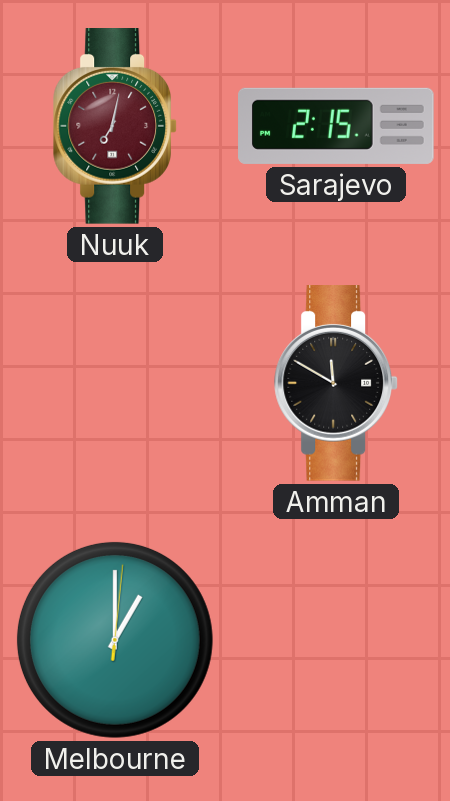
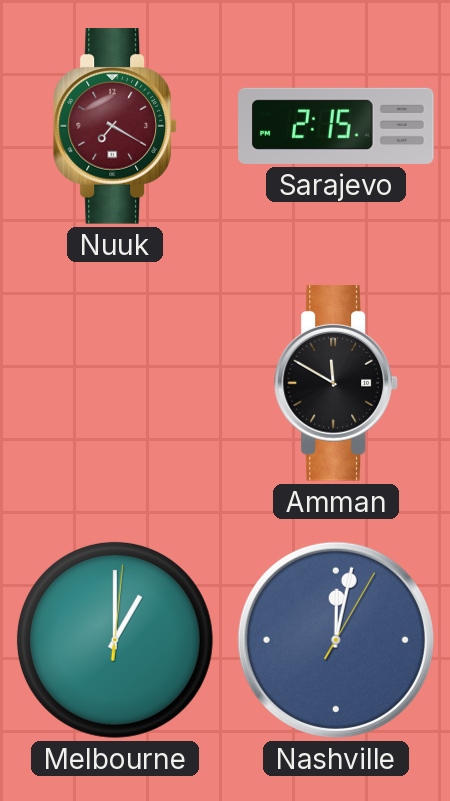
Nuuk: 7:02 -> 7:20
Nashville: none -> 12:02
